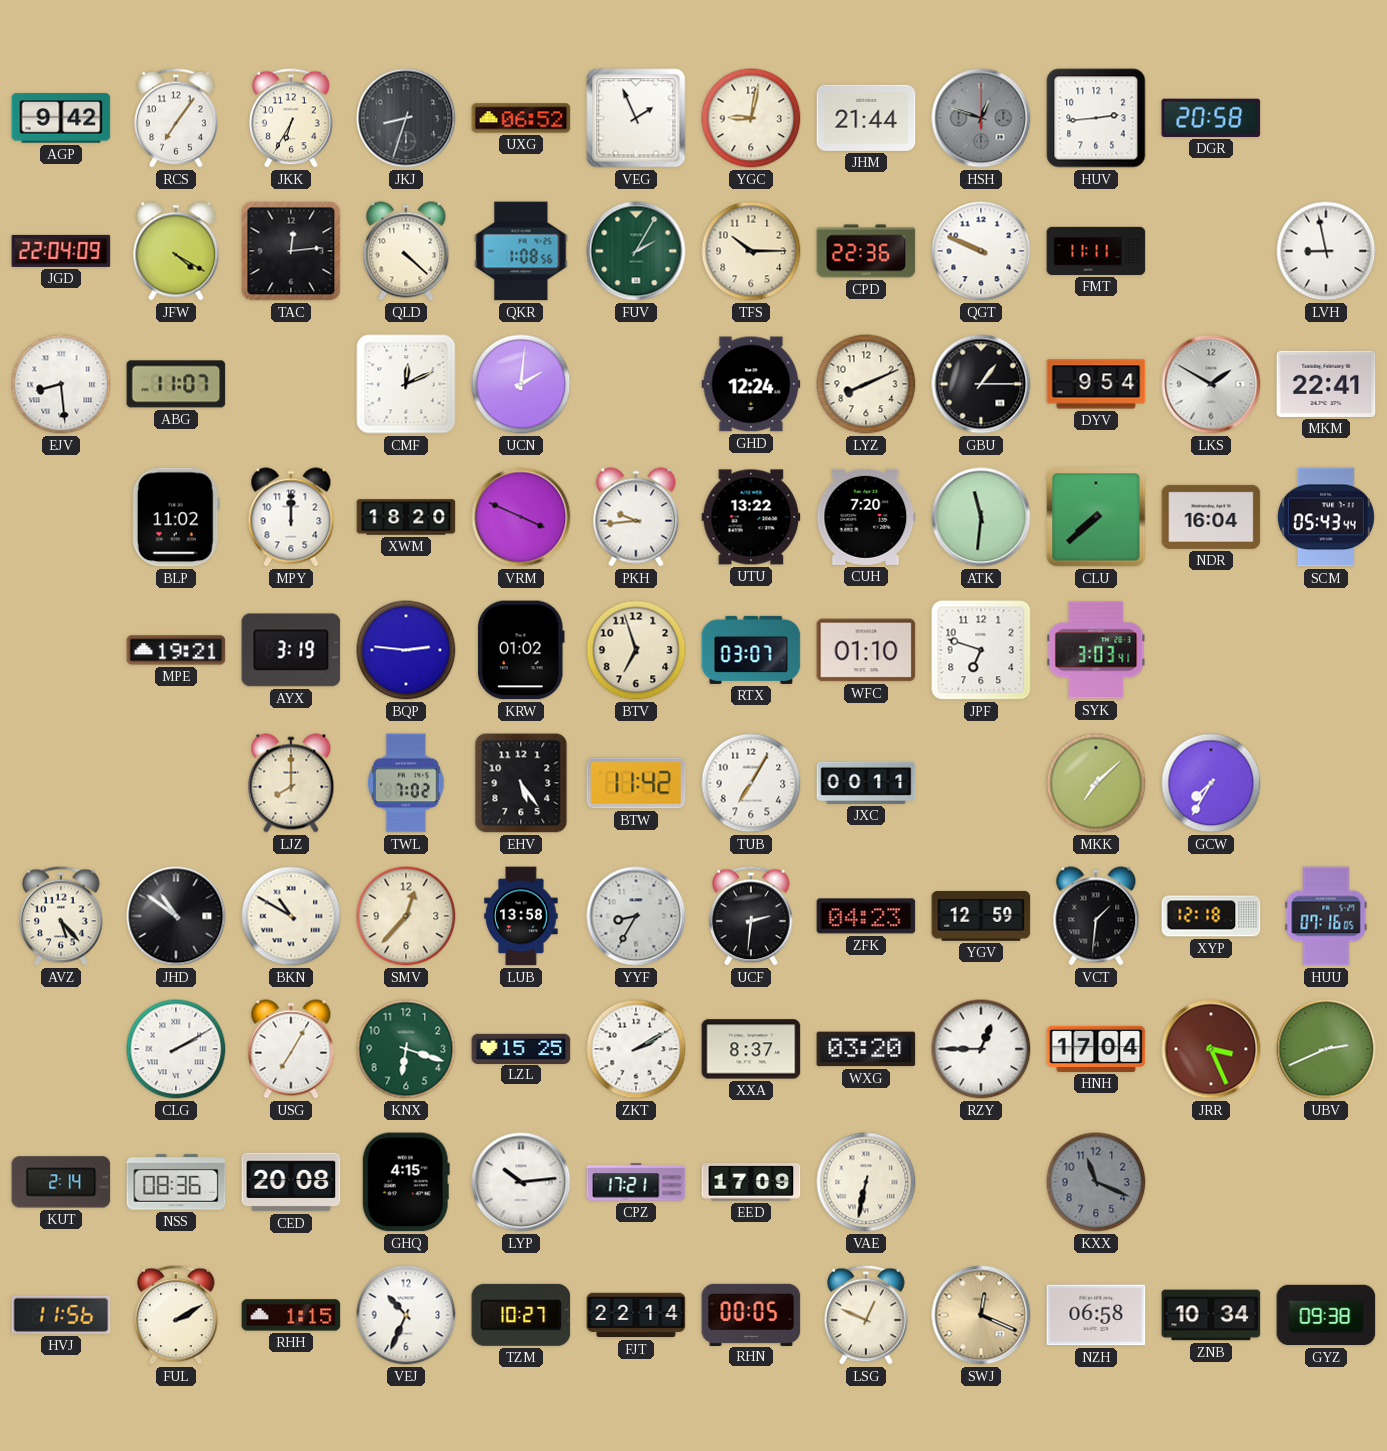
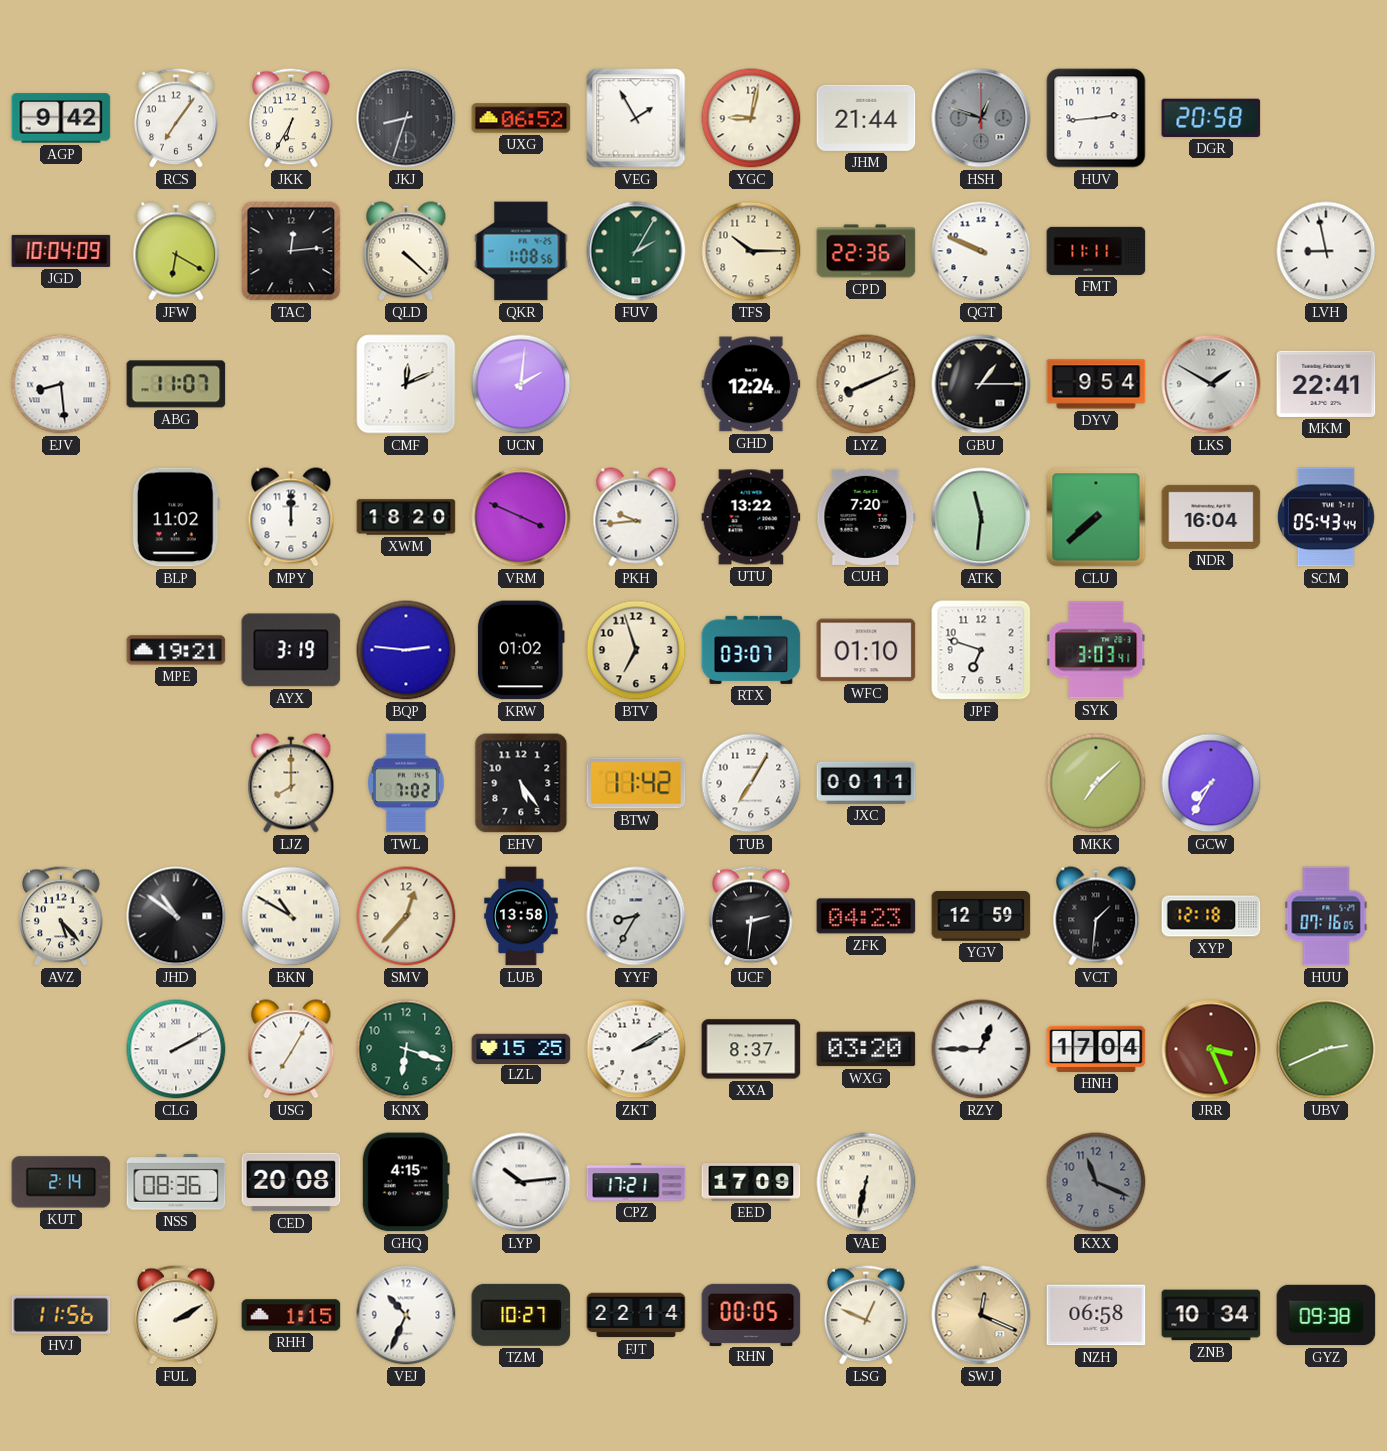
VEG: 1:56 -> 1:55
JGD: 22:04 -> 10:04
JFW: 4:20 -> 6:20
